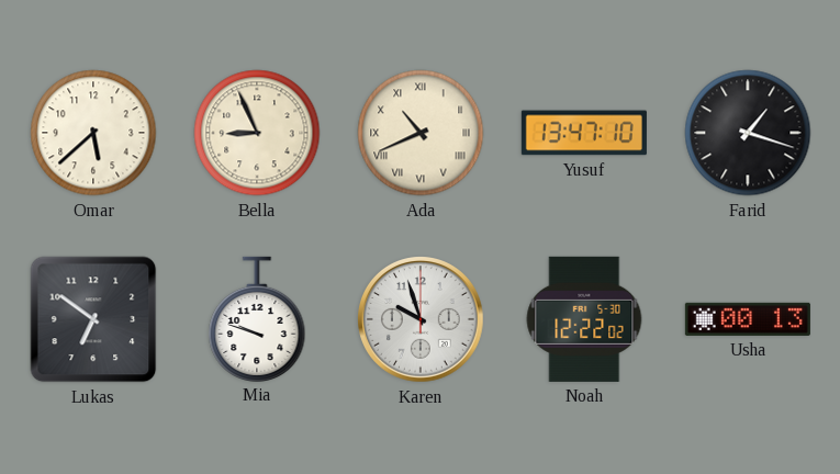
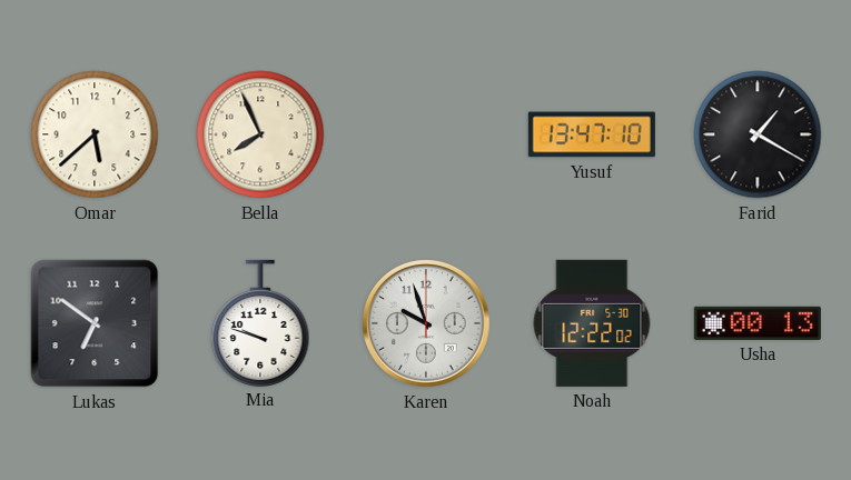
Bella: 8:56 -> 7:56
Ada: 10:41 -> none
Farid: 1:18 -> 1:20
